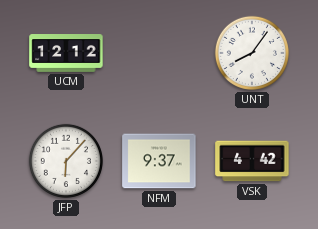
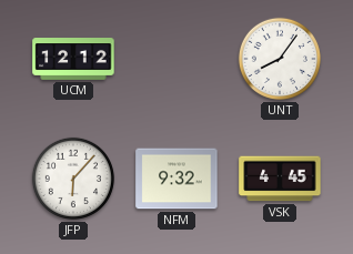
NFM: 9:37 -> 9:32
VSK: 4:42 -> 4:45
